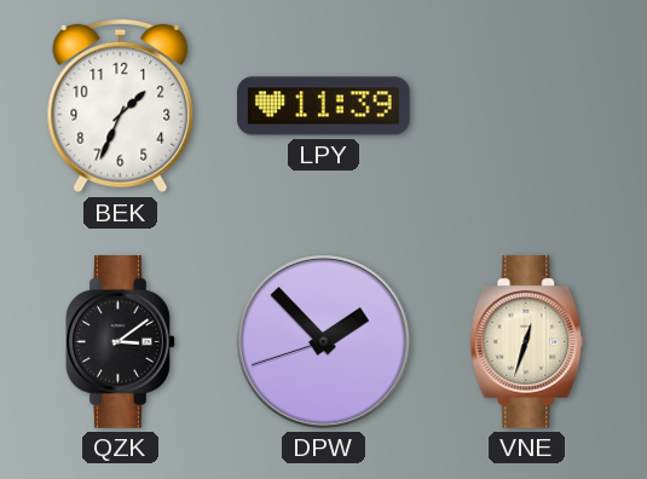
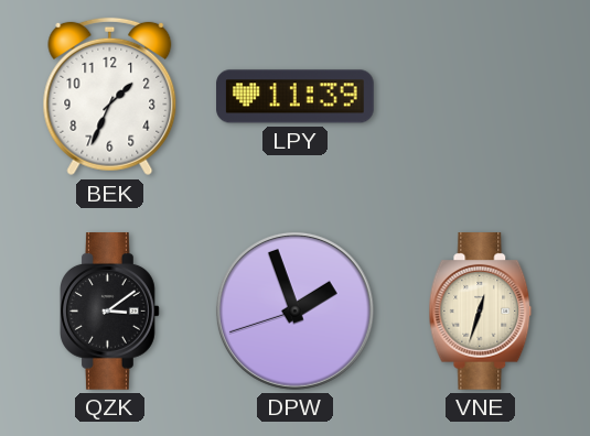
DPW: 1:52 -> 1:56
